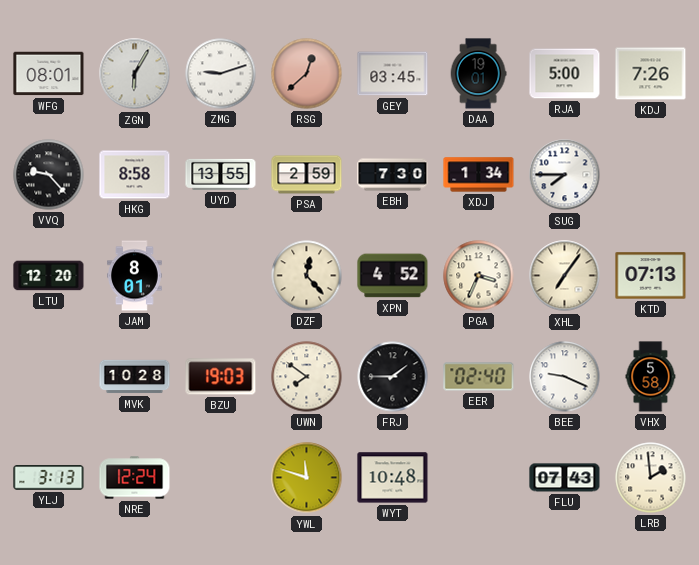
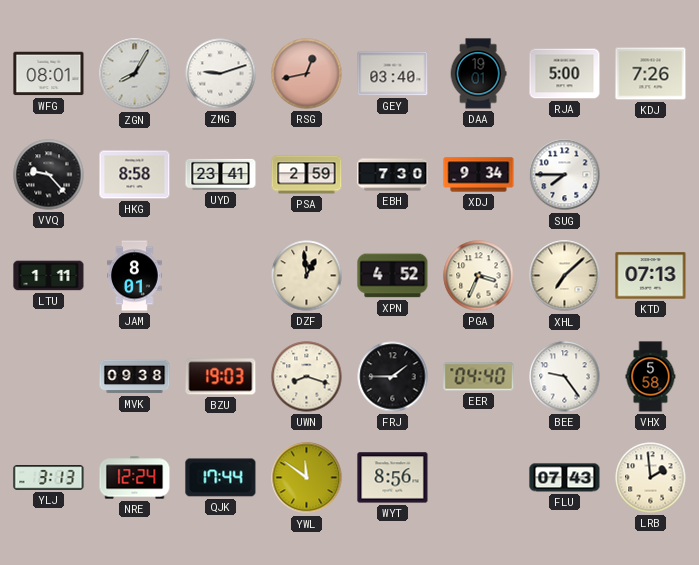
ZGN: 6:05 -> 8:05
RSG: 12:38 -> 12:43
GEY: 03:45 -> 03:40
UYD: 13:55 -> 23:41
XDJ: 1:34 -> 9:34
LTU: 12:20 -> 1:11
DZF: 12:23 -> 12:59
XHL: 7:06 -> 7:08
MVK: 10:28 -> 09:38
UWN: 7:51 -> 8:18
EER: 02:40 -> 04:40
BEE: 9:19 -> 9:24
QJK: none -> 17:44
YWL: 11:48 -> 11:51
WYT: 10:48 -> 8:56
